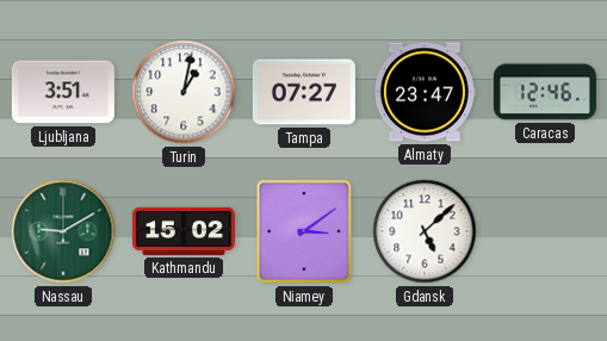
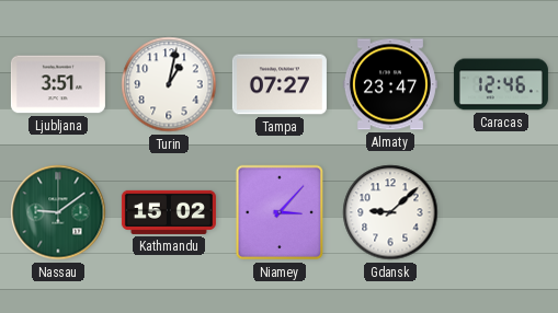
Nassau: 9:10 -> 9:09
Niamey: 3:09 -> 3:07
Gdansk: 5:08 -> 9:08
